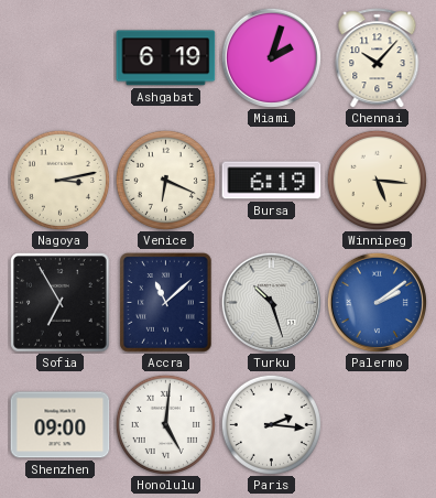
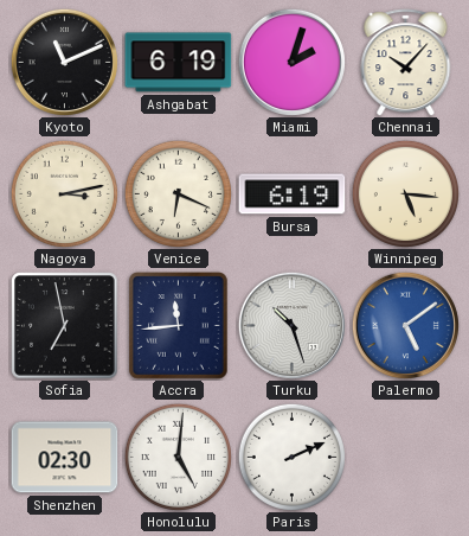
Kyoto: none -> 11:11
Sofia: 6:55 -> 6:58
Accra: 11:08 -> 11:44
Palermo: 2:09 -> 5:09
Shenzhen: 09:00 -> 02:30
Paris: 2:16 -> 2:11
